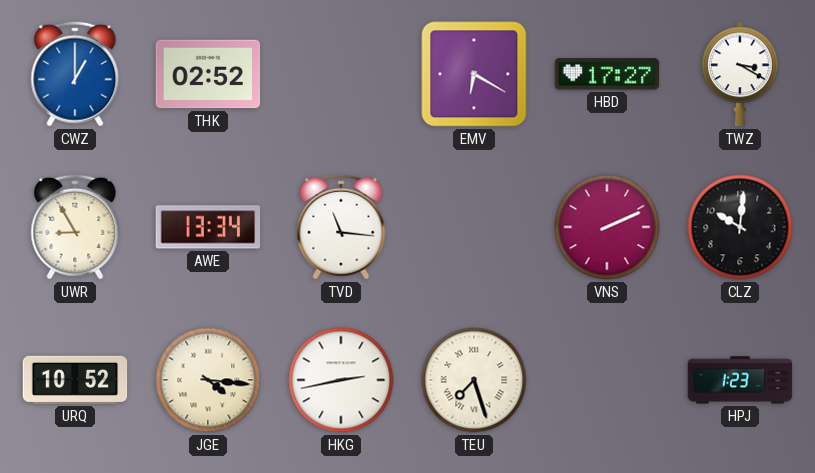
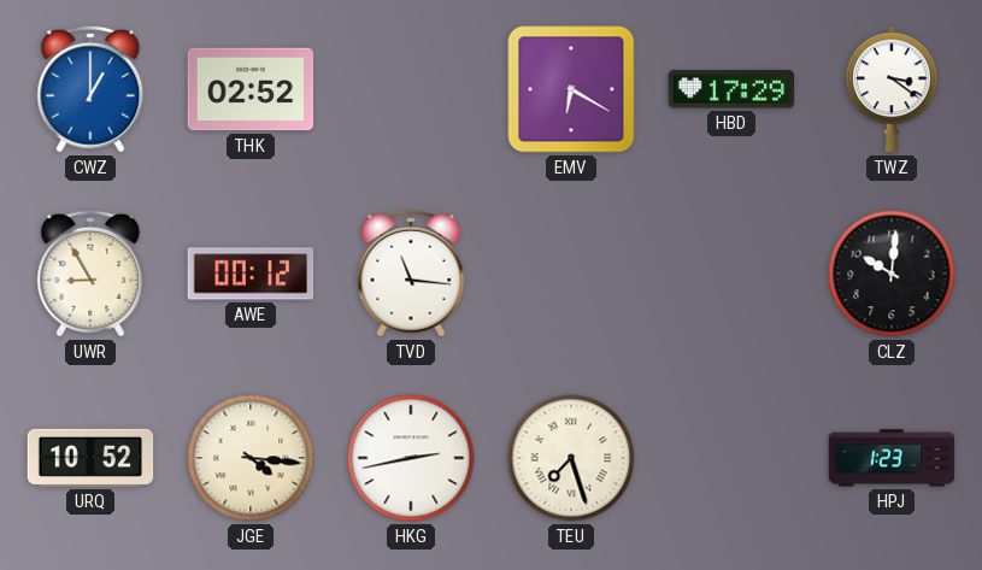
HBD: 17:27 -> 17:29
TWZ: 3:20 -> 3:21
AWE: 13:34 -> 00:12
VNS: 2:11 -> none
